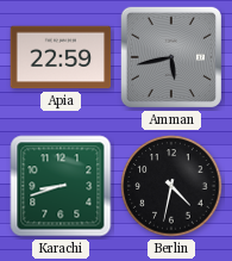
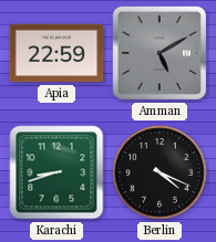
Amman: 5:43 -> 5:10
Berlin: 4:32 -> 4:19
